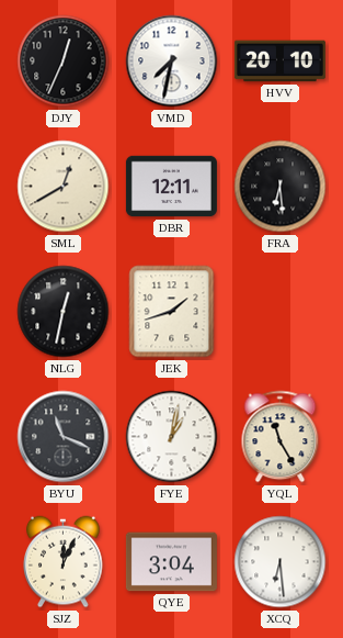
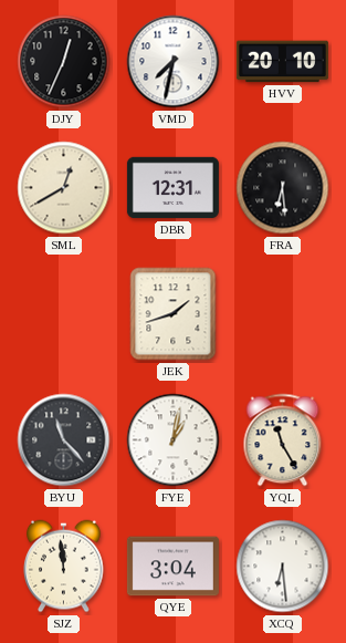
DBR: 12:11 -> 12:31
NLG: 12:32 -> none
BYU: 11:19 -> 11:23
SJZ: 12:04 -> 11:59
